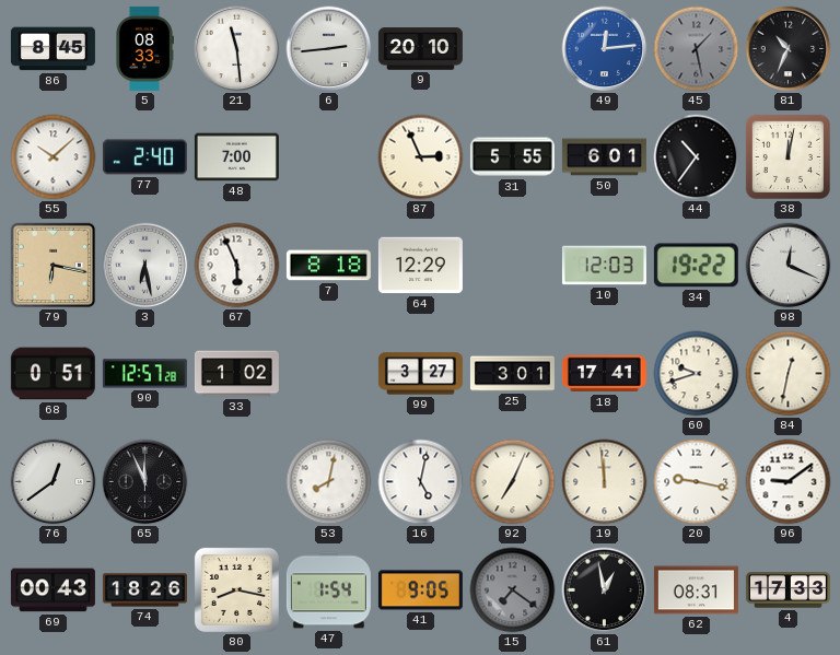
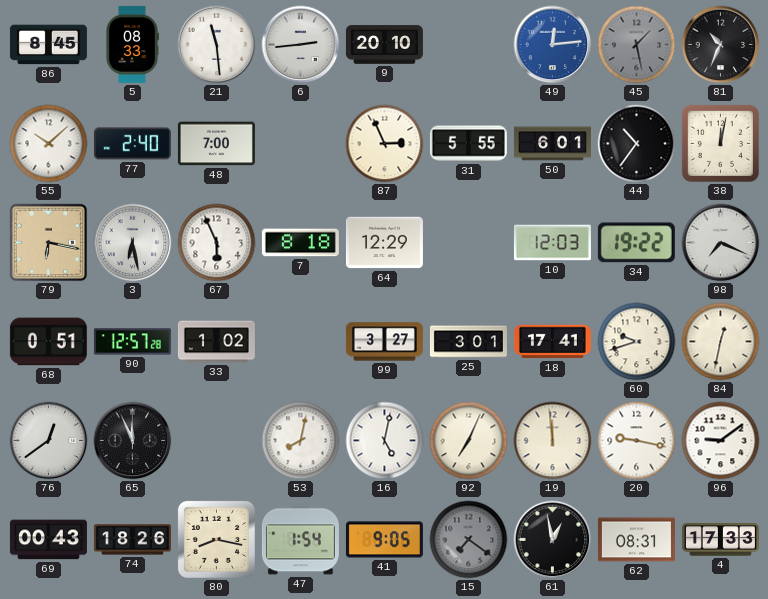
98: 12:19 -> 7:19
